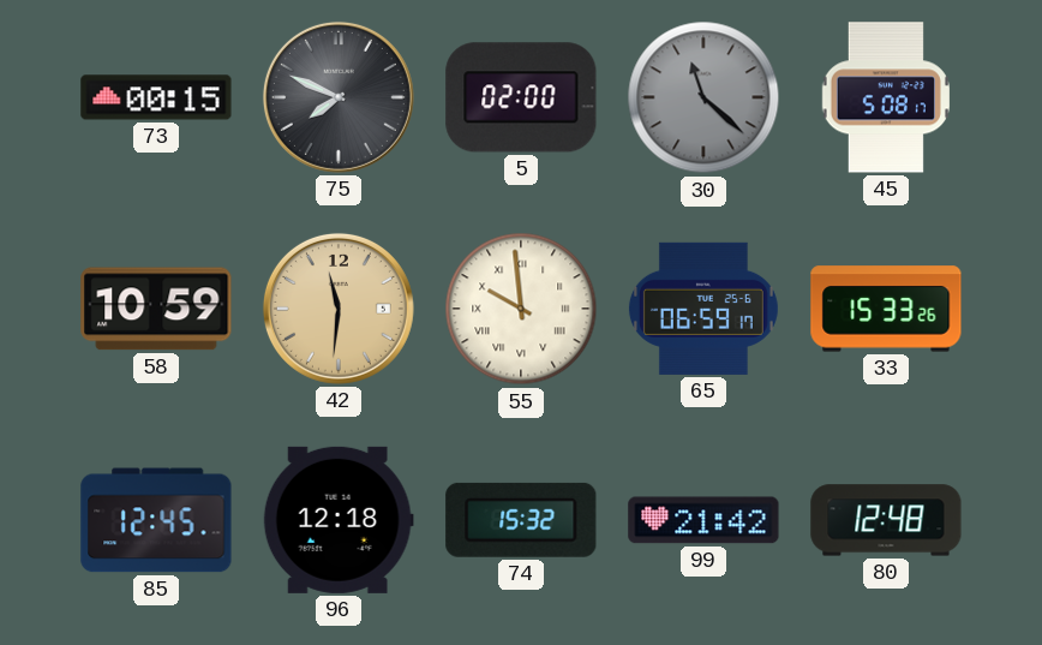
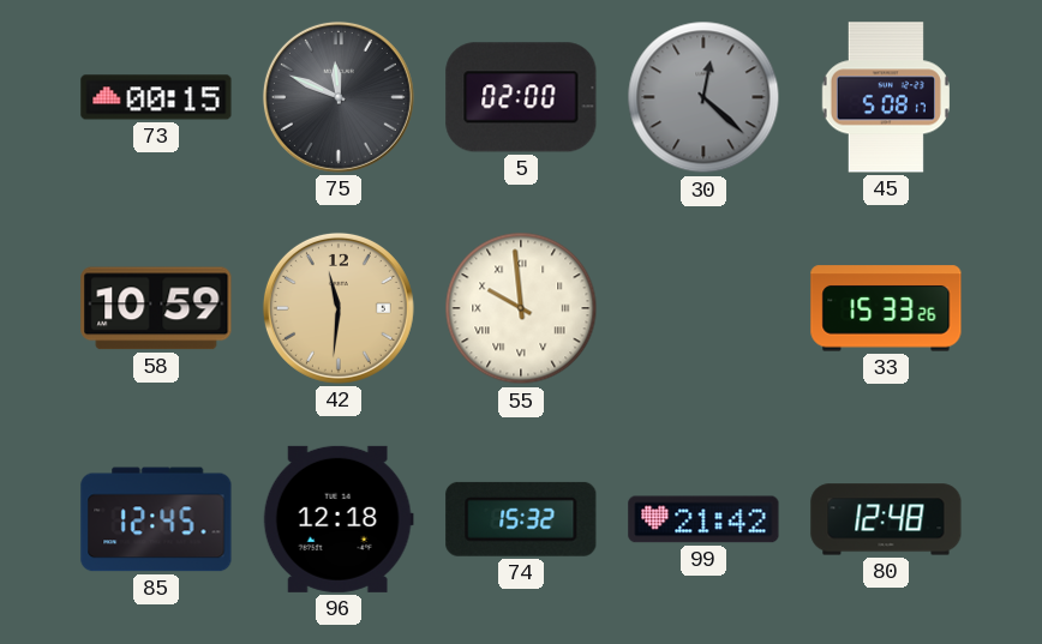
75: 7:49 -> 11:49
30: 11:22 -> 12:22
65: 06:59 -> none
